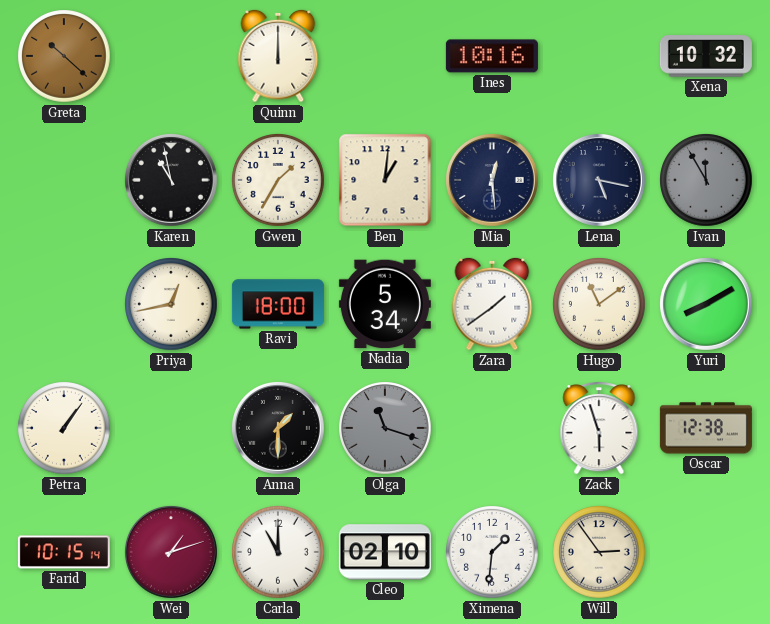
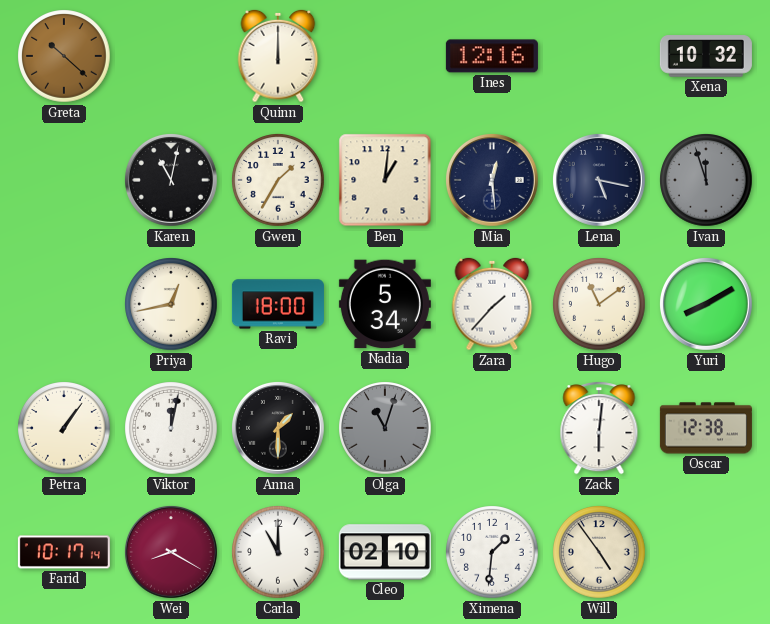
Ines: 10:16 -> 12:16
Karen: 10:58 -> 11:02
Ivan: 11:55 -> 11:57
Zara: 1:39 -> 1:37
Viktor: none -> 12:02
Olga: 11:18 -> 11:03
Zack: 5:57 -> 6:01
Farid: 10:15 -> 10:17
Wei: 1:12 -> 8:20
Will: 2:54 -> 4:54
